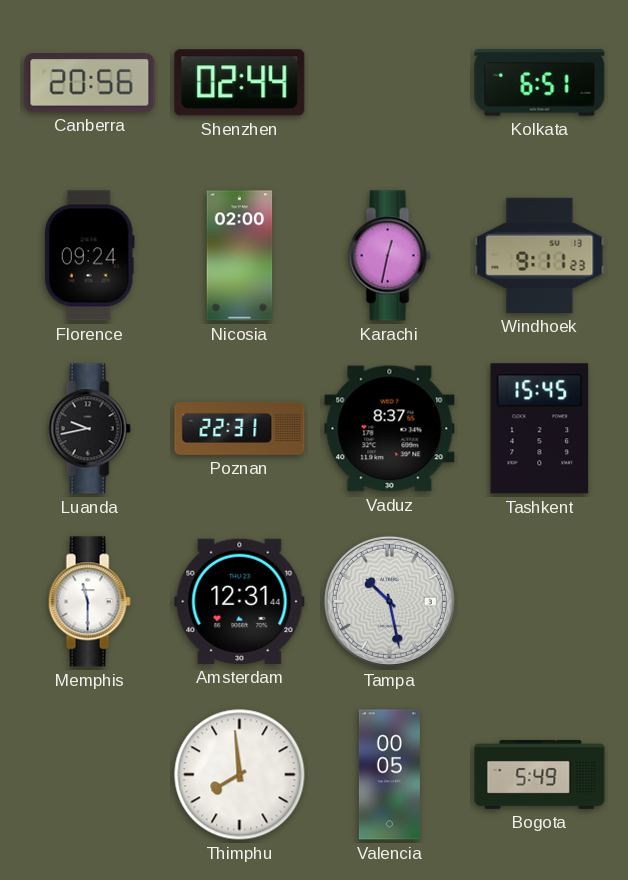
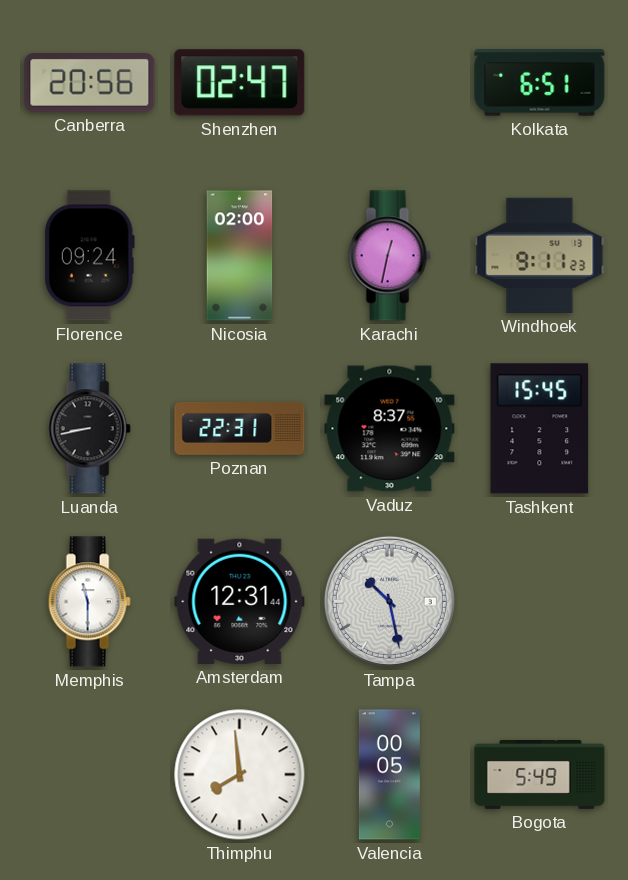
Shenzhen: 02:44 -> 02:47
Luanda: 9:43 -> 8:43
